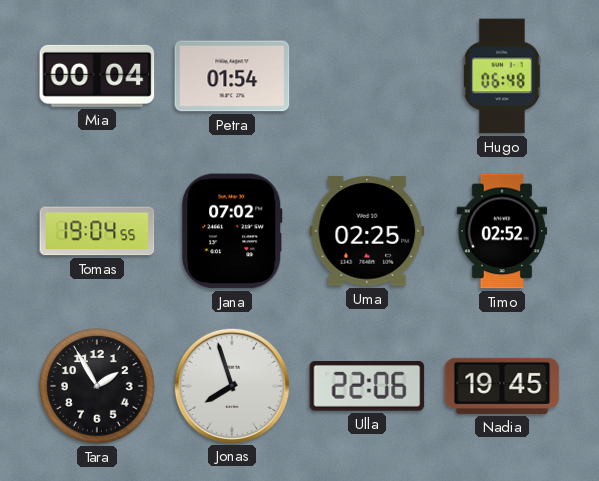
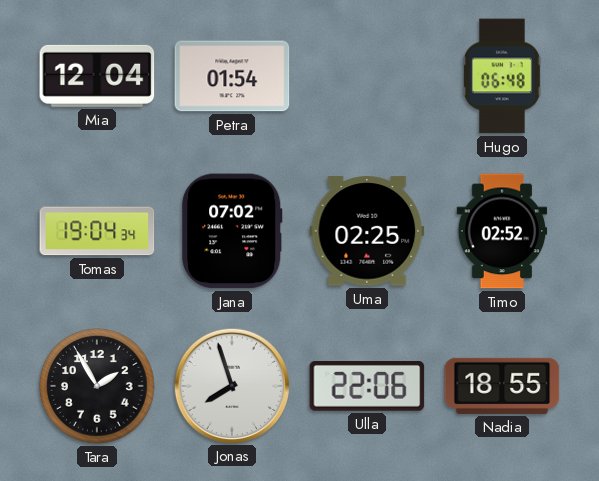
Mia: 00:04 -> 12:04
Tomas: 19:04:55 -> 19:04:34
Nadia: 19:45 -> 18:55
